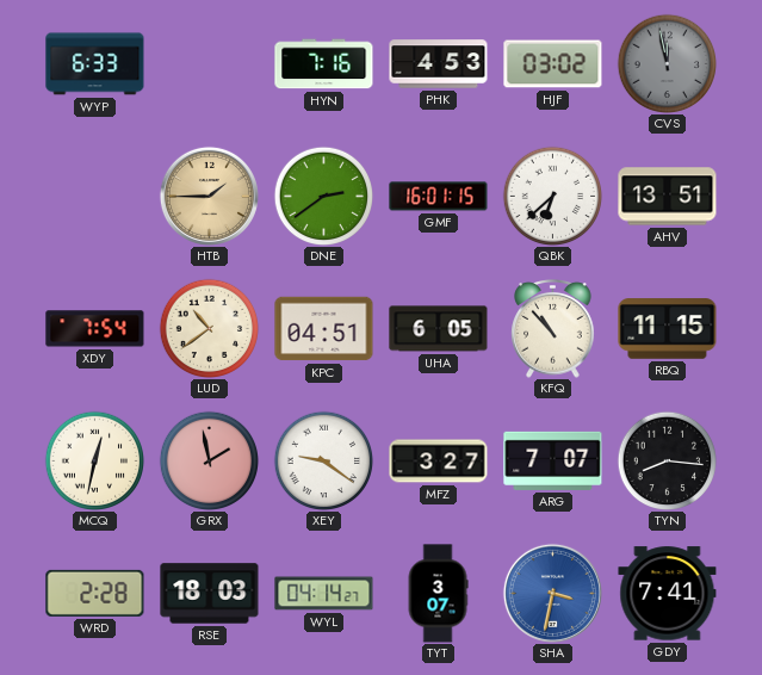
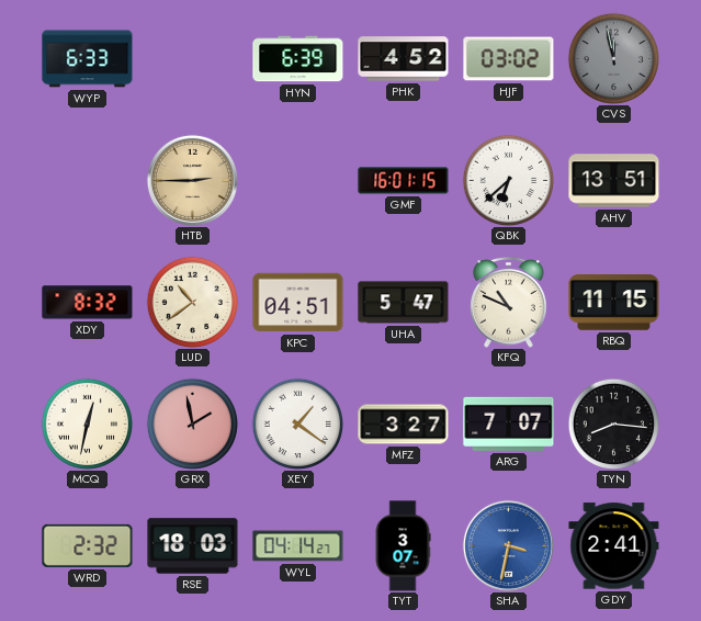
HYN: 7:16 -> 6:39
PHK: 4:53 -> 4:52
HTB: 1:45 -> 2:45
DNE: 2:39 -> none
XDY: 7:54 -> 8:32
UHA: 6:05 -> 5:47
KFQ: 10:53 -> 10:49
XEY: 9:21 -> 1:21
WRD: 2:28 -> 2:32
GDY: 7:41 -> 2:41
